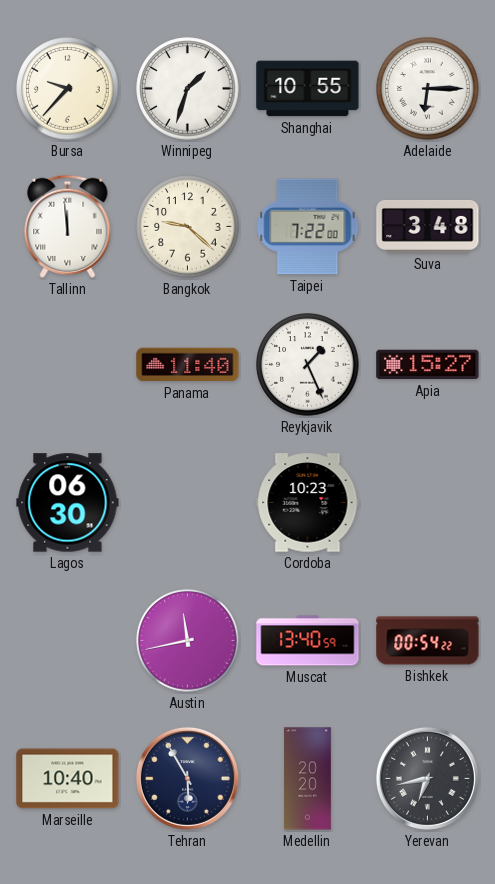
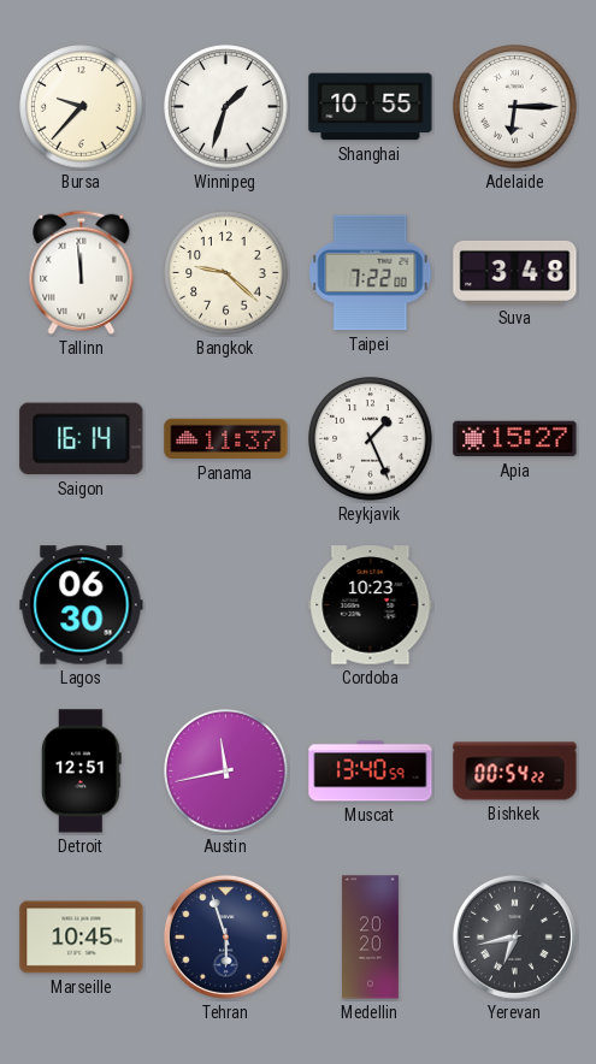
Saigon: none -> 16:14
Panama: 11:40 -> 11:37
Detroit: none -> 12:51
Marseille: 10:40 -> 10:45
Tehran: 5:55 -> 5:57
